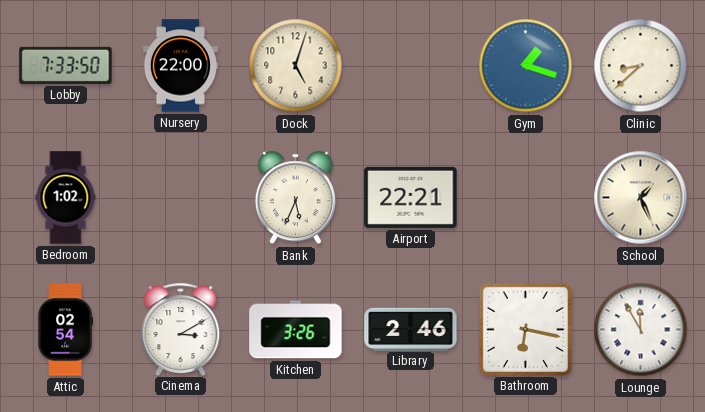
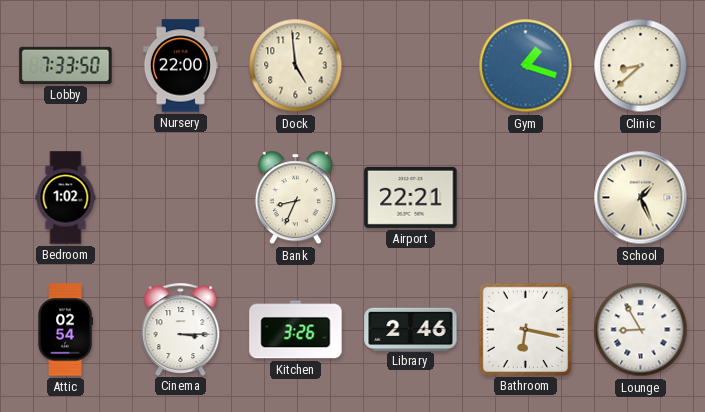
Dock: 5:03 -> 4:59
Bank: 5:34 -> 8:34
Cinema: 3:10 -> 3:15
Lounge: 11:55 -> 8:55
